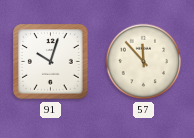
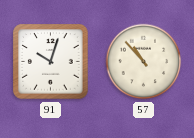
57: 11:53 -> 10:53
